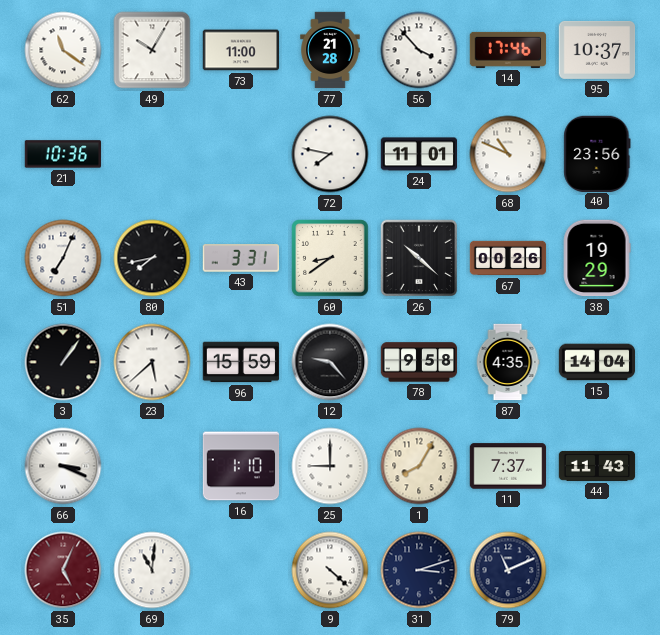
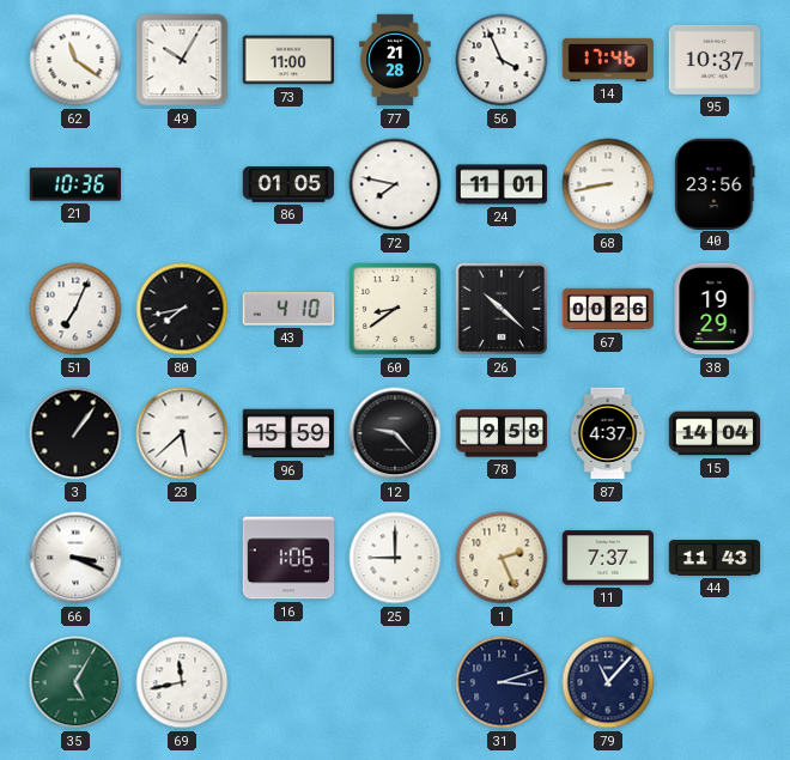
56: 3:53 -> 3:56
86: none -> 01:05
68: 10:49 -> 8:43
43: 3:31 -> 4:10
87: 4:35 -> 4:37
16: 1:10 -> 1:06
1: 8:05 -> 2:26
35: 5:04 -> 5:05
35 dial: burgundy -> green
69: 11:01 -> 11:43
9: 4:22 -> none
79: 11:11 -> 11:07
